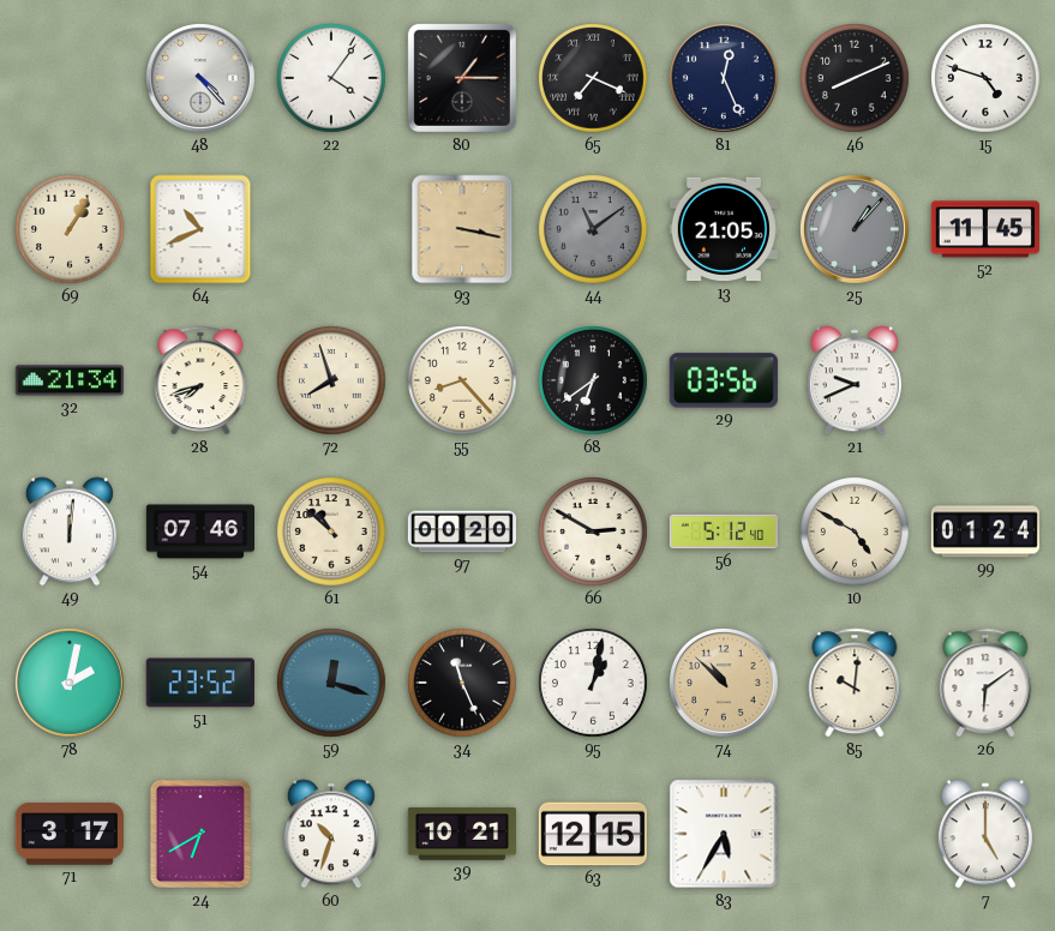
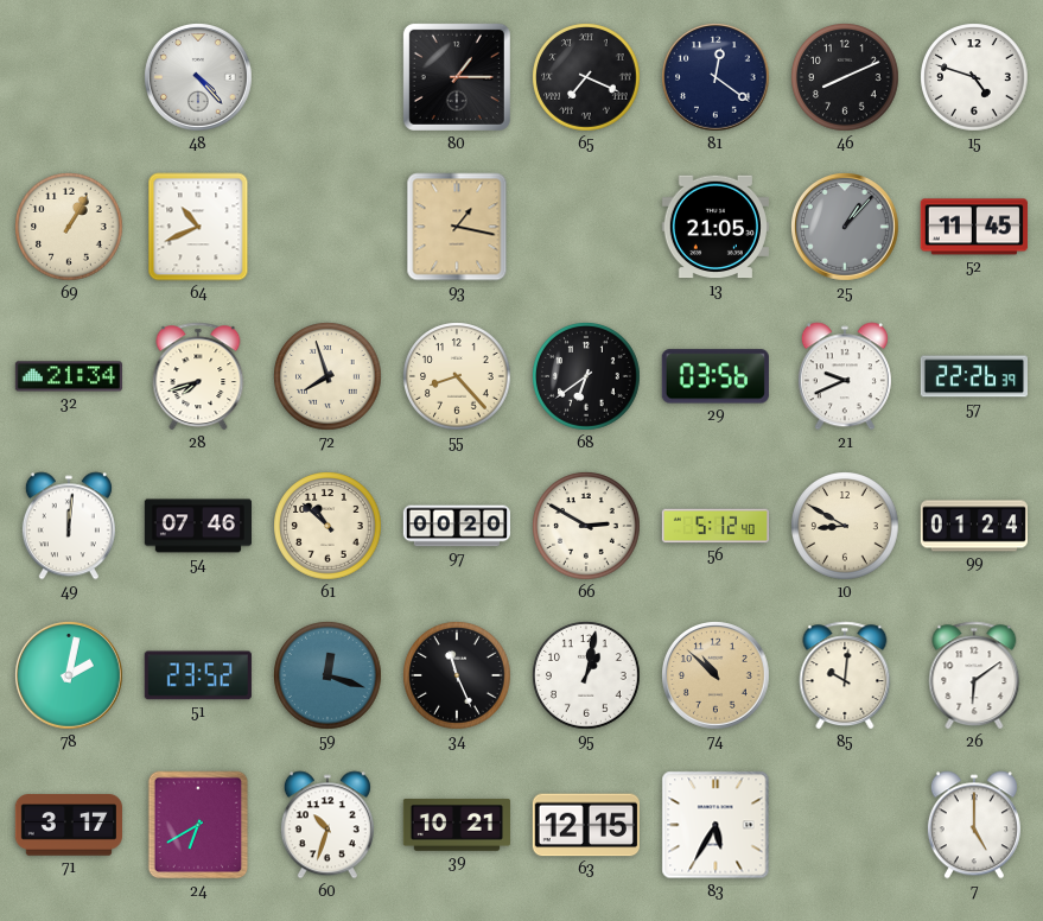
22: 4:06 -> none
81: 12:26 -> 12:21
93: 3:17 -> 1:17
44: 11:09 -> none
57: none -> 22:26
10: 4:50 -> 8:50
